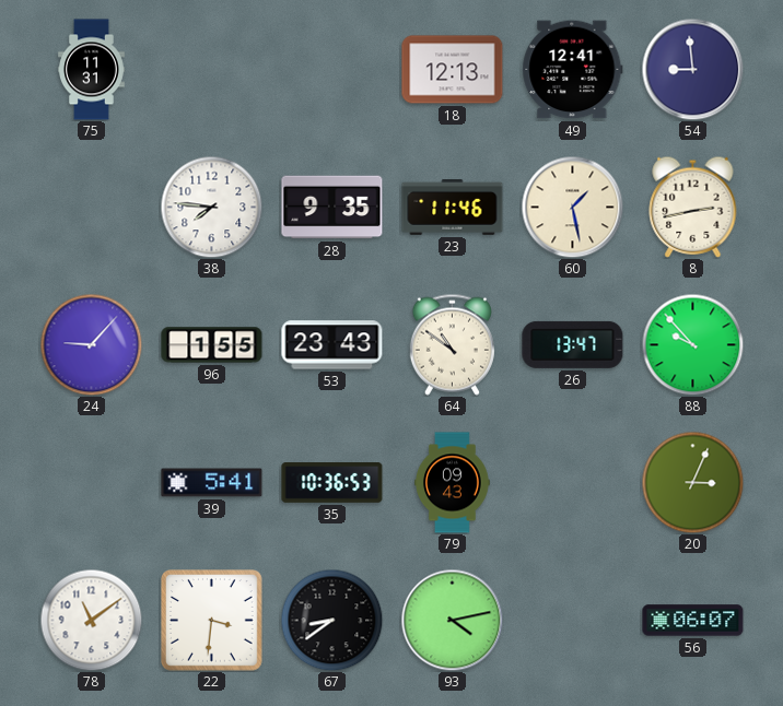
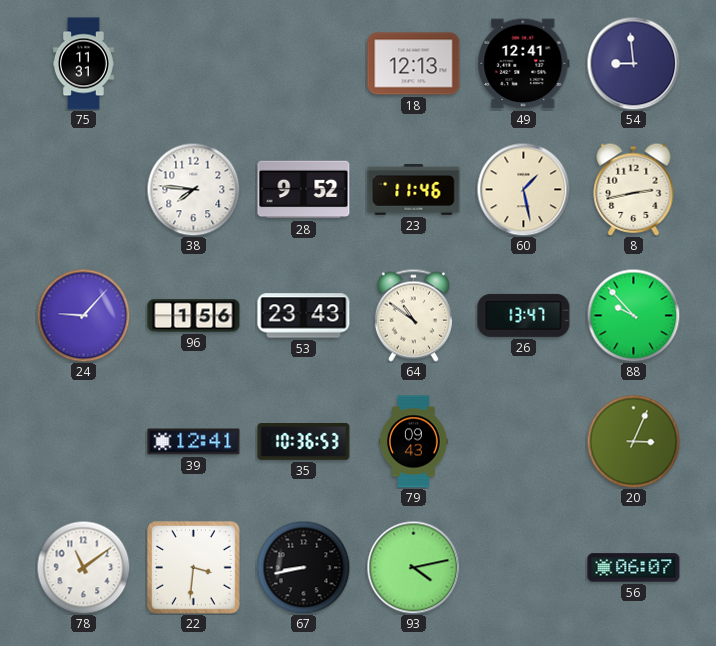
28: 9:35 -> 9:52
96: 1:55 -> 1:56
39: 5:41 -> 12:41
67: 8:39 -> 8:43
